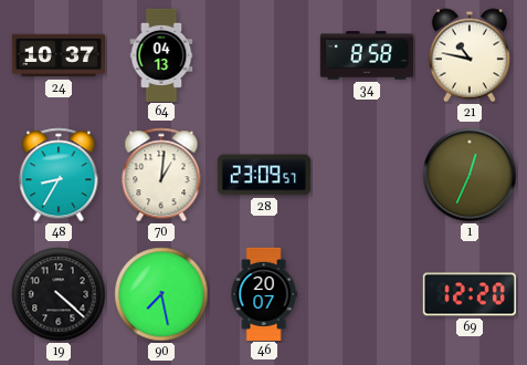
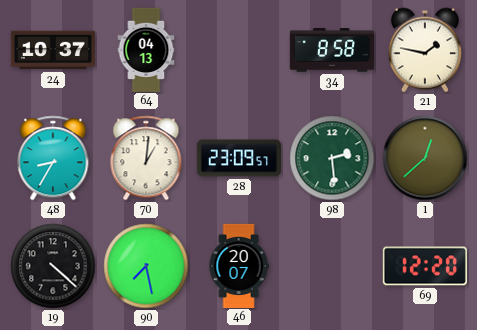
21: 10:47 -> 1:47
98: none -> 2:29
1: 12:34 -> 12:38
